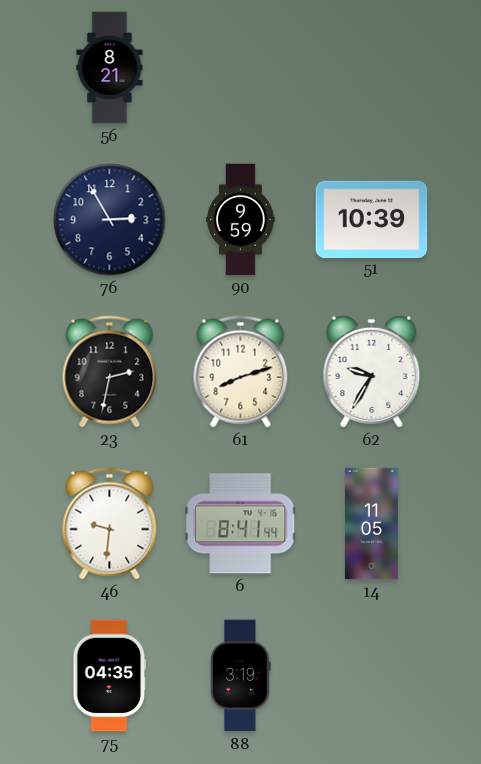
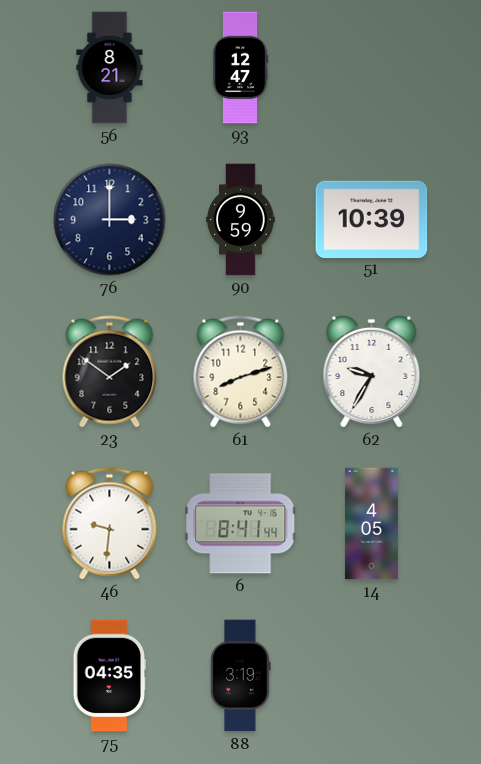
93: none -> 12:47
76: 2:55 -> 3:00
23: 2:32 -> 1:51
14: 11:05 -> 4:05
